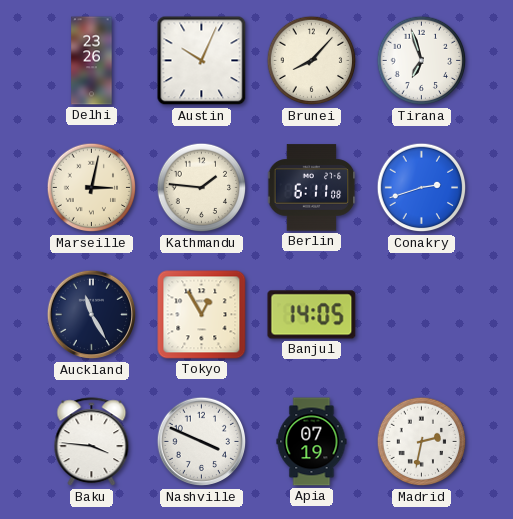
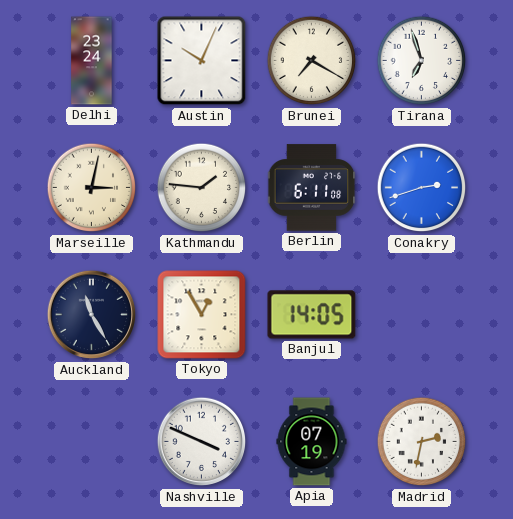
Delhi: 23:26 -> 23:24
Brunei: 8:07 -> 7:20
Baku: 3:46 -> none
